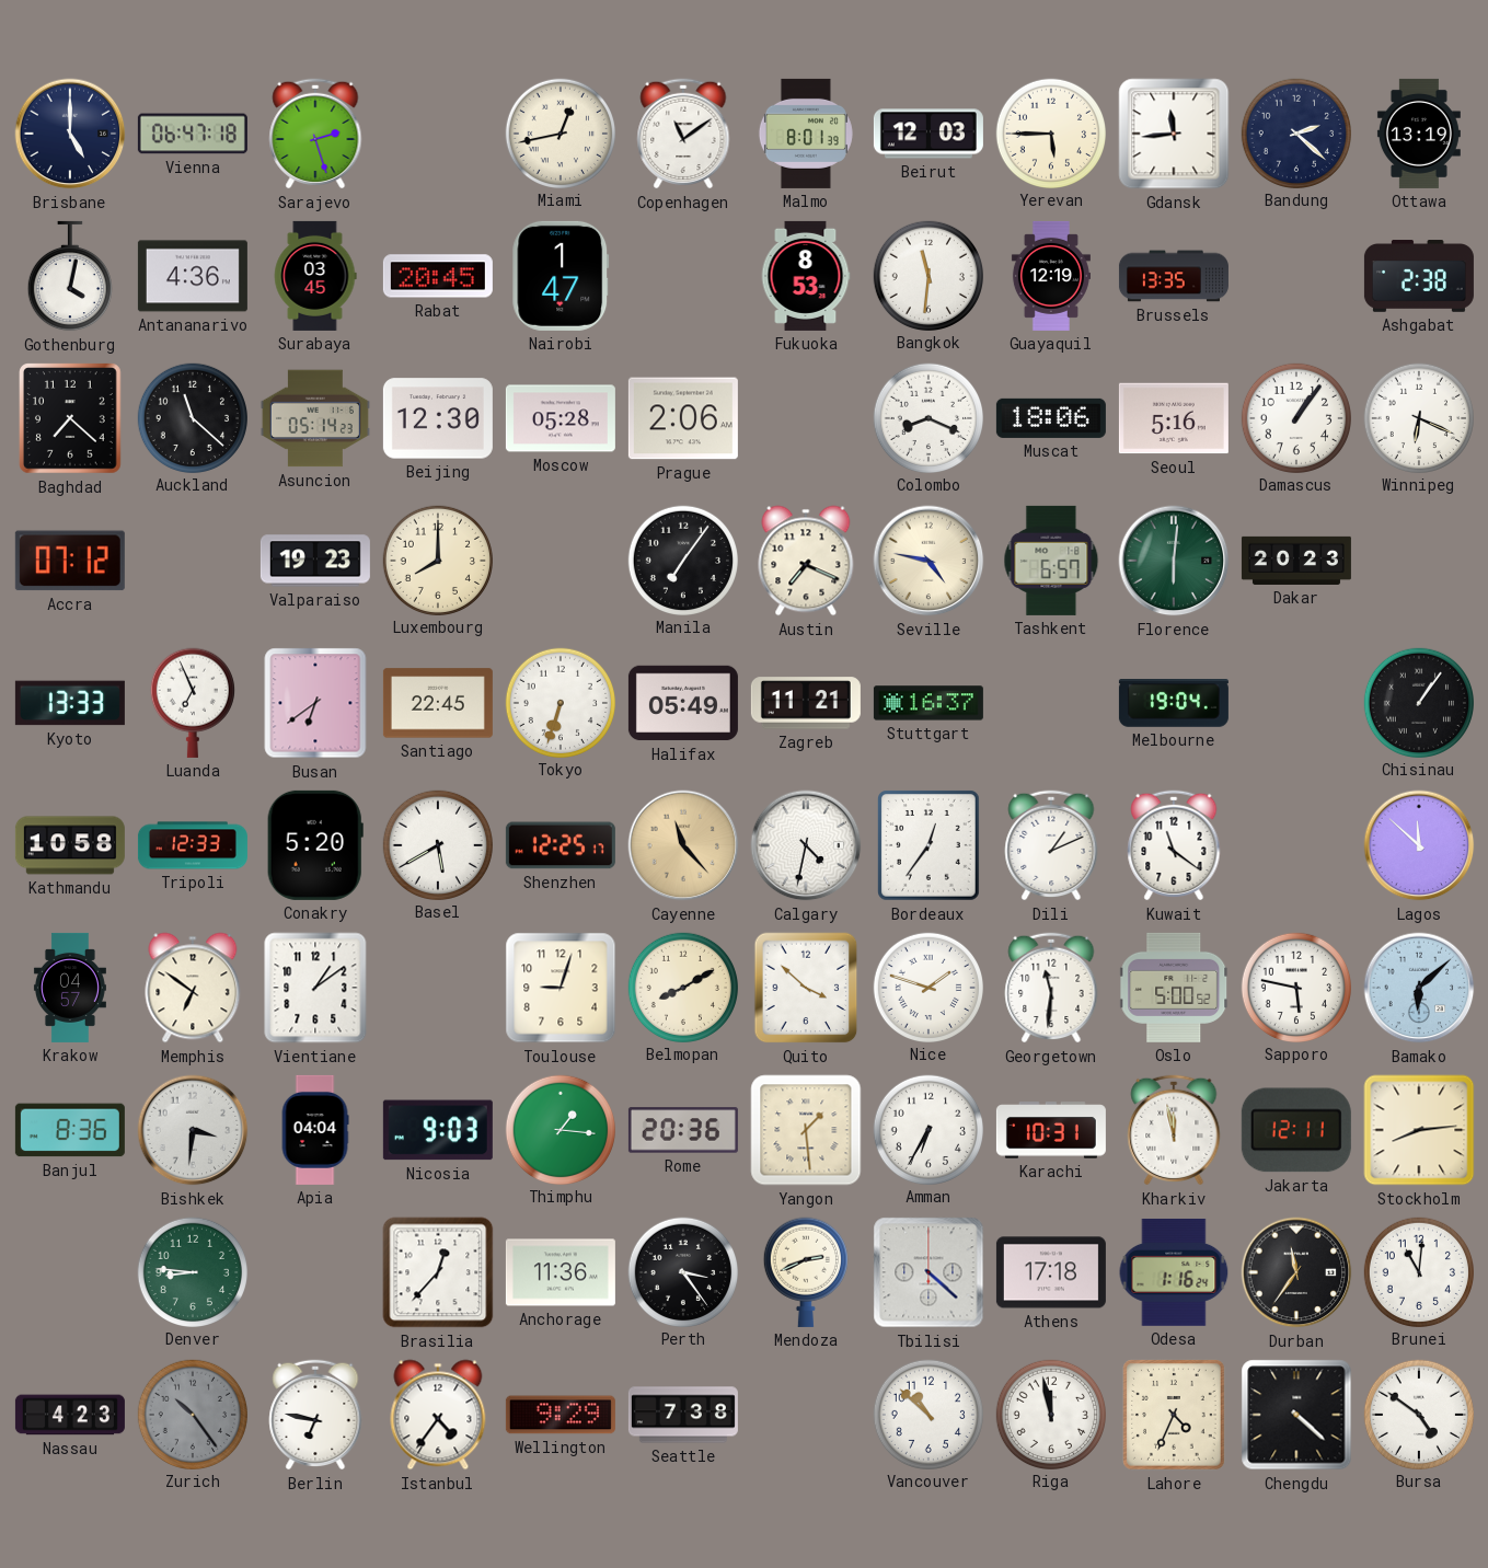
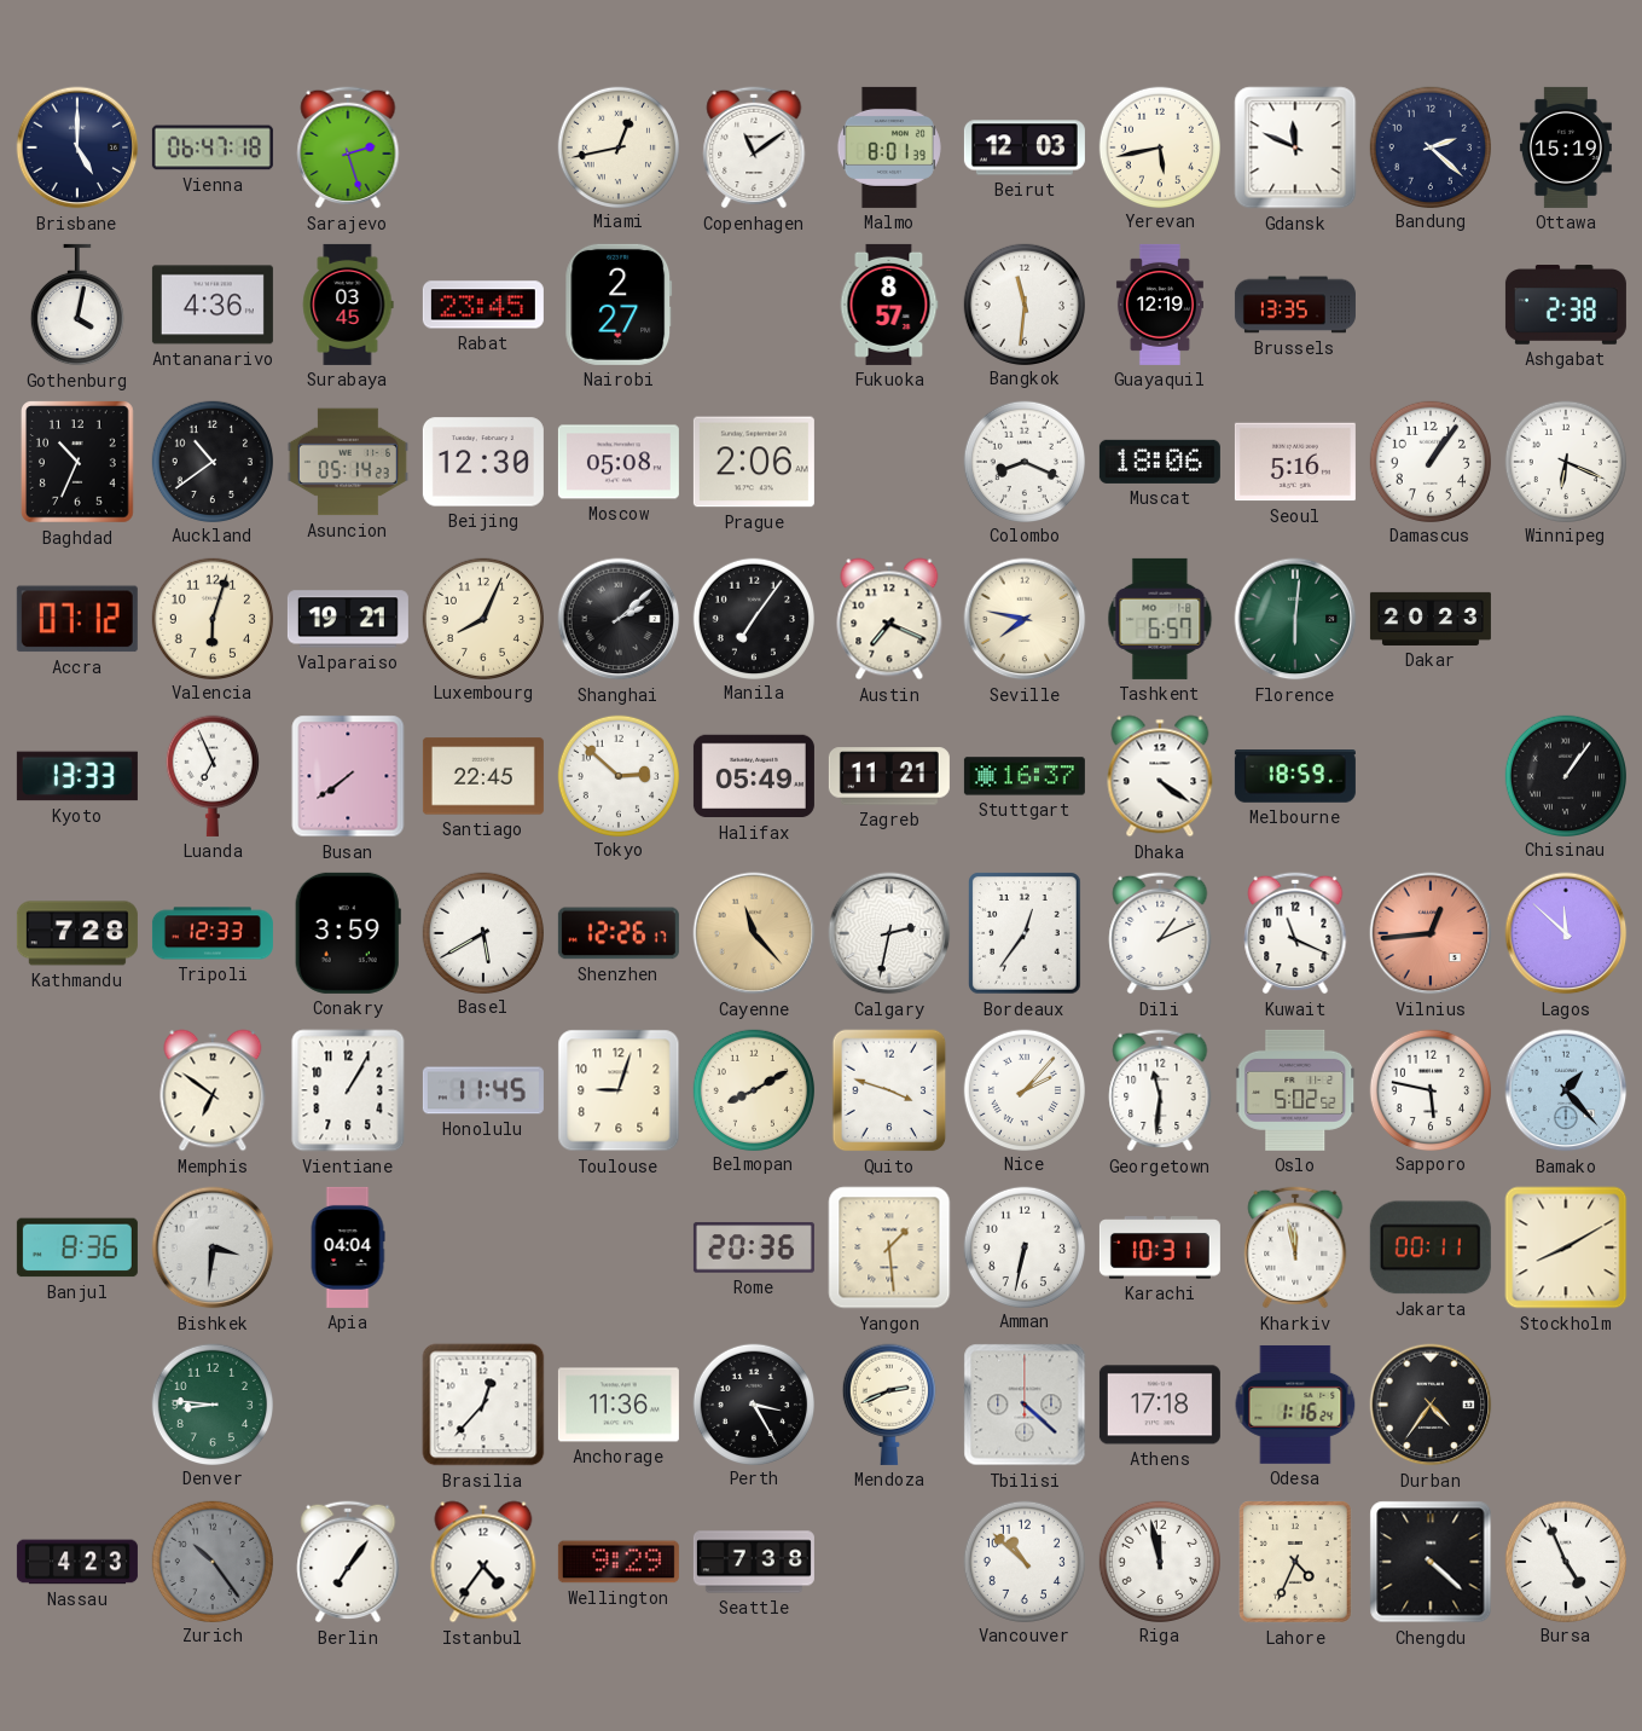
Yerevan: 5:45 -> 5:43
Gdansk: 11:44 -> 11:49
Ottawa: 13:19 -> 15:19
Rabat: 20:45 -> 23:45
Nairobi: 1:47 -> 2:27
Fukuoka: 8:53 -> 8:57
Baghdad: 7:22 -> 10:34
Auckland: 11:22 -> 10:39
Moscow: 05:28 -> 05:08
Valencia: none -> 6:03
Valparaiso: 19:23 -> 19:21
Luxembourg: 8:00 -> 8:04
Shanghai: none -> 2:08
Seville: 4:47 -> 7:47
Busan: 6:39 -> 7:39
Tokyo: 6:33 -> 2:52
Dhaka: none -> 4:21
Melbourne: 19:04 -> 18:59
Kathmandu: 10:58 -> 7:28
Conakry: 5:20 -> 3:59
Shenzhen: 12:25 -> 12:26
Calgary: 4:32 -> 2:32
Kuwait: 11:21 -> 11:19
Vilnius: none -> 12:44
Krakow: 04:57 -> none
Vientiane: 1:09 -> 1:05
Honolulu: none -> 11:45
Quito: 3:52 -> 3:48
Nice: 1:48 -> 2:07
Oslo: 5:00 -> 5:02
Bamako: 6:08 -> 1:23
Nicosia: 9:03 -> none
Thimphu: 1:16 -> none
Amman: 6:35 -> 6:32
Jakarta: 12:11 -> 00:11
Stockholm: 8:14 -> 8:10
Perth: 3:24 -> 3:25
Durban: 11:36 -> 4:36
Brunei: 11:01 -> none
Berlin: 6:47 -> 7:06
Bursa: 4:51 -> 4:56
